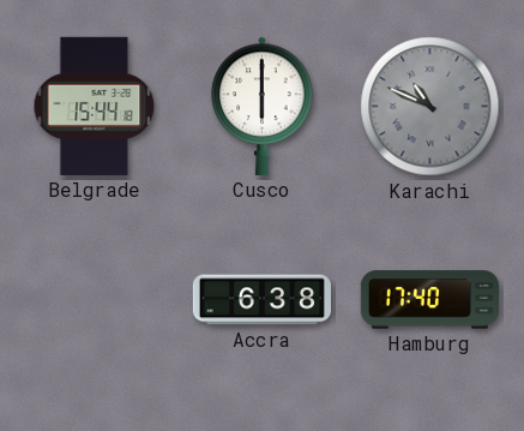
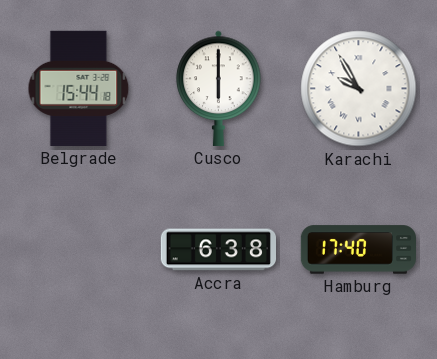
Karachi: 10:49 -> 9:55
Karachi dial: grey -> white
